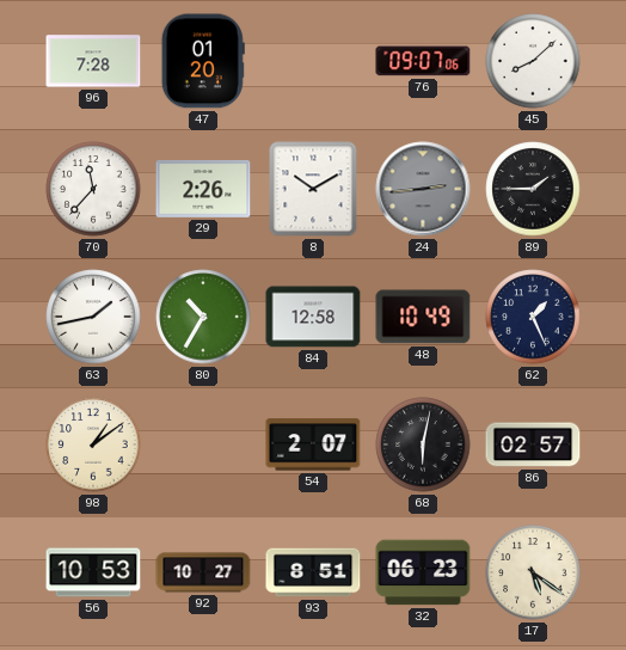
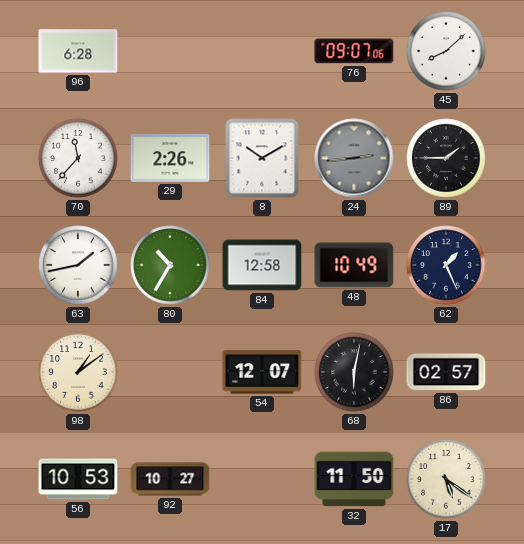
96: 7:28 -> 6:28
47: 01:20 -> none
54: 2:07 -> 12:07
93: 8:51 -> none
32: 06:23 -> 11:50
